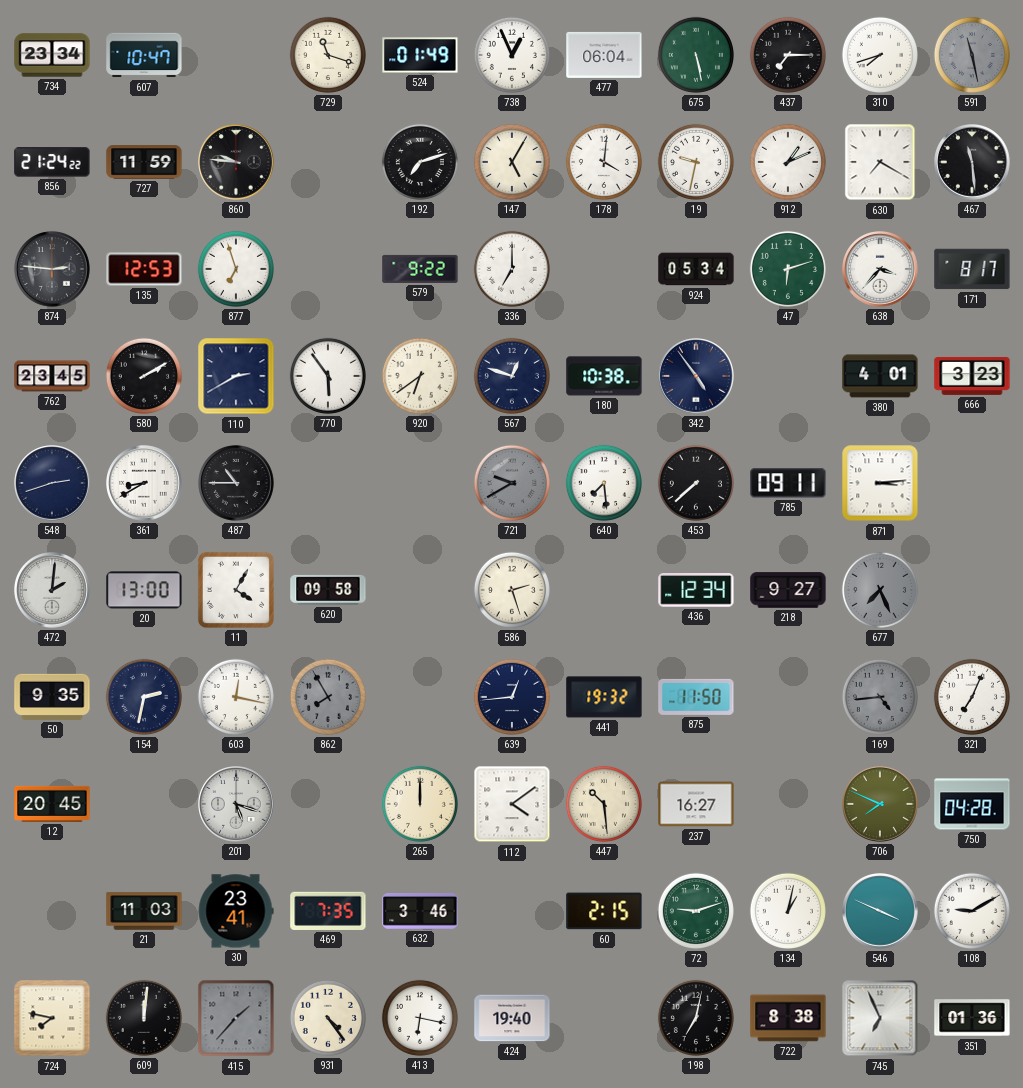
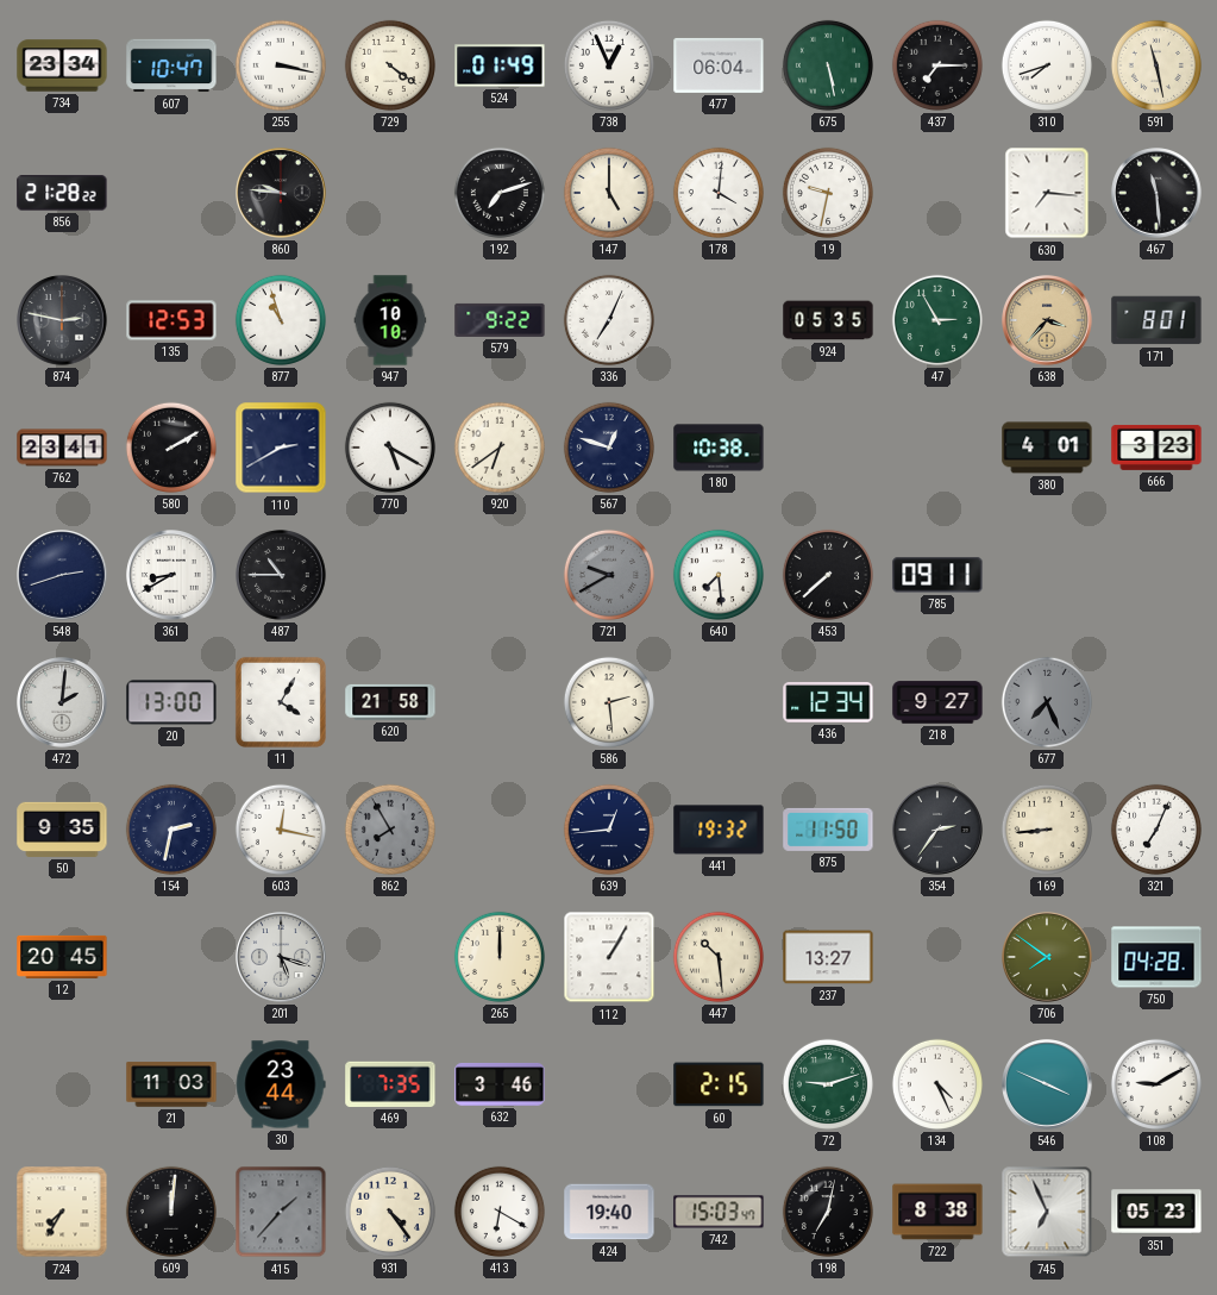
255: none -> 3:17
729: 11:18 -> 4:21
591 dial: grey -> cream
856: 21:24 -> 21:28
727: 11:59 -> none
147: 5:05 -> 5:00
912: 1:11 -> none
630: 7:20 -> 7:16
874: 2:46 -> 2:47
877: 6:57 -> 10:57
947: none -> 10:10
336: 7:00 -> 7:04
924: 05:34 -> 05:35
47: 6:12 -> 2:55
638 dial: white -> champagne
171: 8:17 -> 8:01
762: 23:45 -> 23:41
770: 5:54 -> 5:20
342: 4:54 -> none
871: 3:14 -> none
620: 09:58 -> 21:58
586: 2:27 -> 2:29
354: none -> 2:36
169: 4:44 -> 8:44
169 dial: grey -> cream
112: 4:09 -> 1:05
237: 16:27 -> 13:27
706: 7:49 -> 7:51
30: 23:41 -> 23:44
134: 1:02 -> 4:26
724: 7:47 -> 7:35
413: 6:17 -> 6:20
742: none -> 15:03
351: 01:36 -> 05:23
